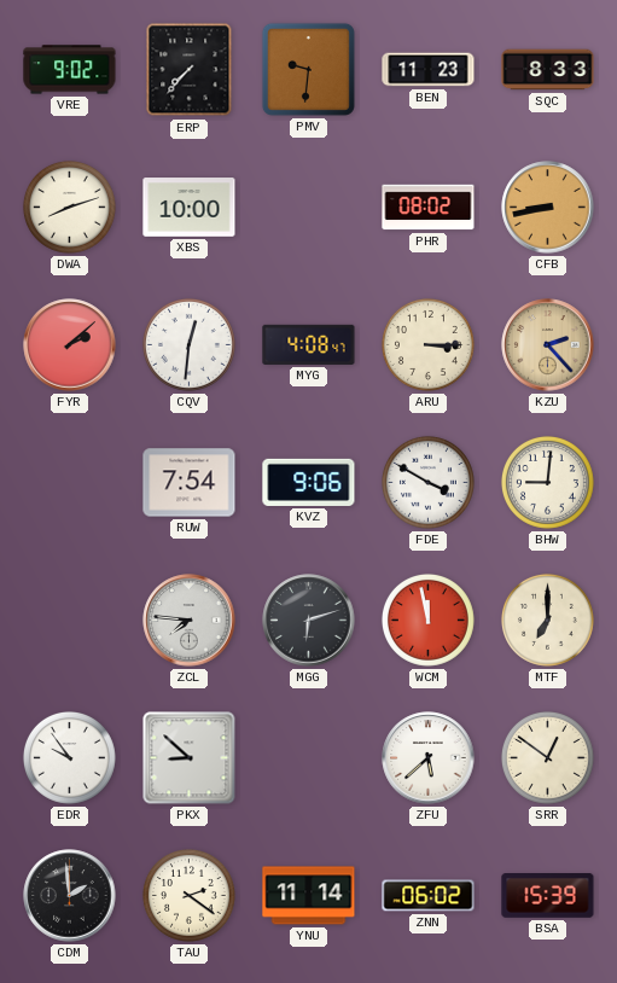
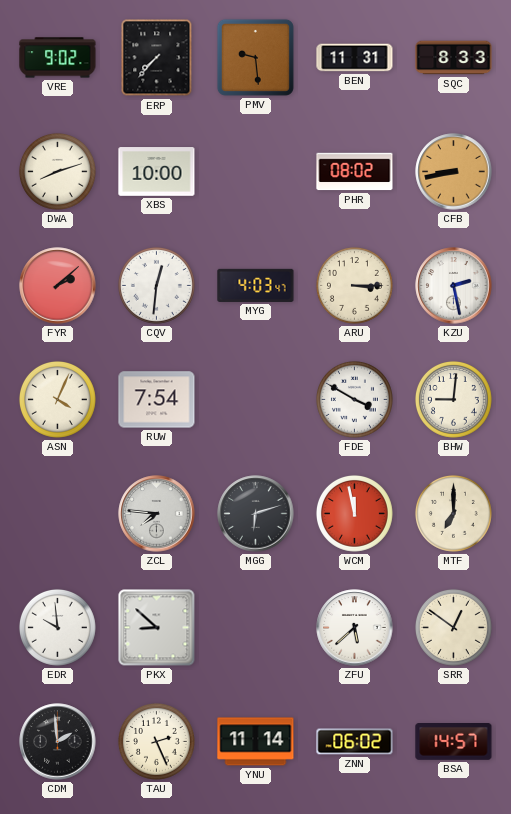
PMV: 9:31 -> 9:29
BEN: 11:23 -> 11:31
MYG: 4:08 -> 4:03
KZU: 2:23 -> 2:28
KZU dial: champagne -> white
ASN: none -> 4:04
KVZ: 9:06 -> none
EDR: 9:54 -> 9:59
TAU: 2:21 -> 2:26
BSA: 15:39 -> 14:57
